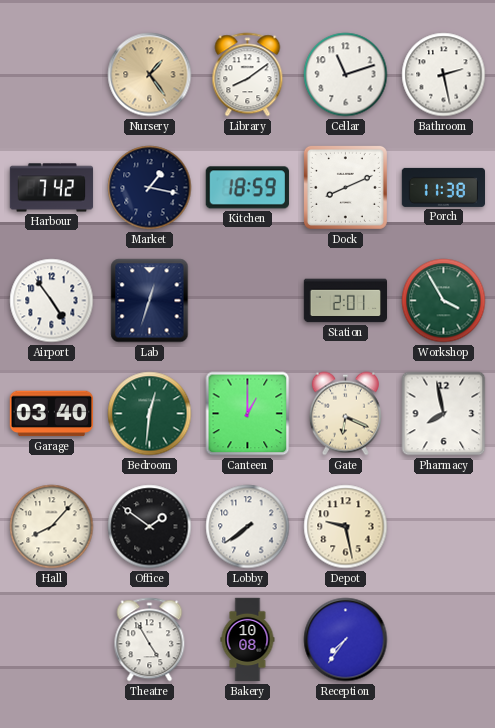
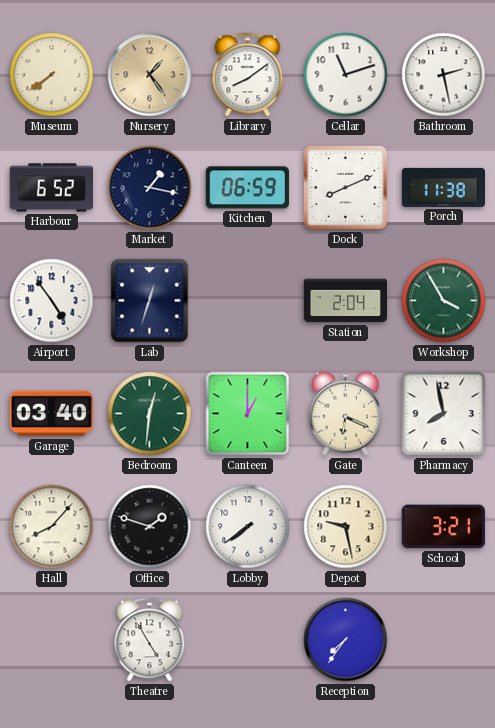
Museum: none -> 7:39
Harbour: 7:42 -> 6:52
Kitchen: 18:59 -> 06:59
Station: 2:01 -> 2:04
Office: 1:51 -> 1:48
School: none -> 3:21
Bakery: 10:08 -> none
